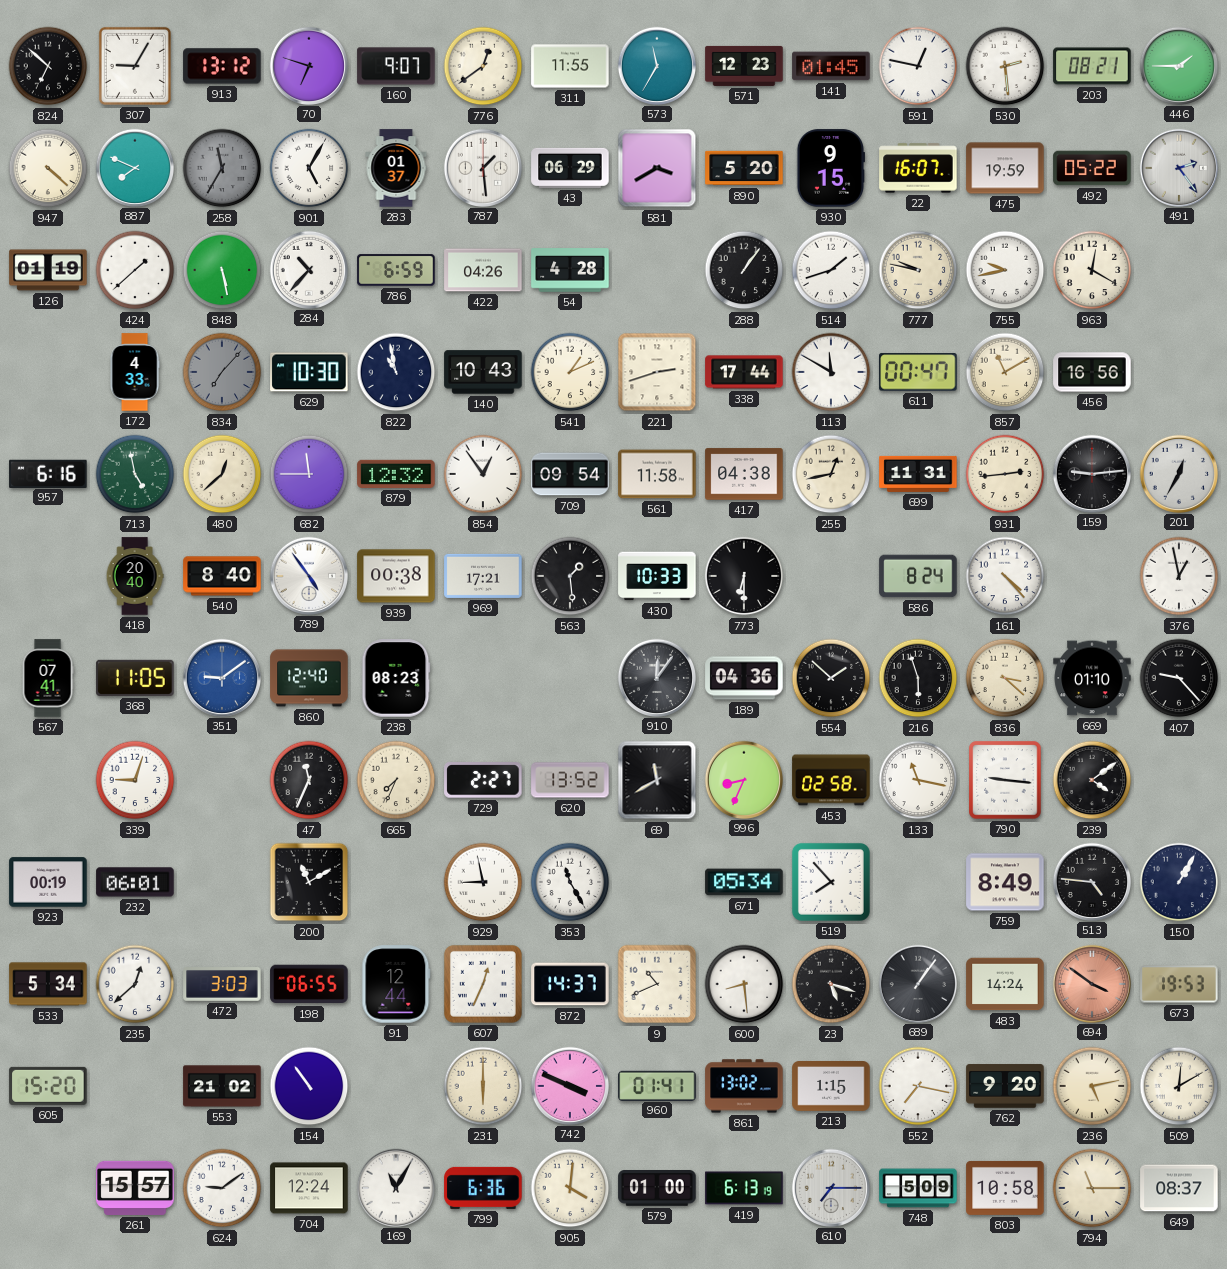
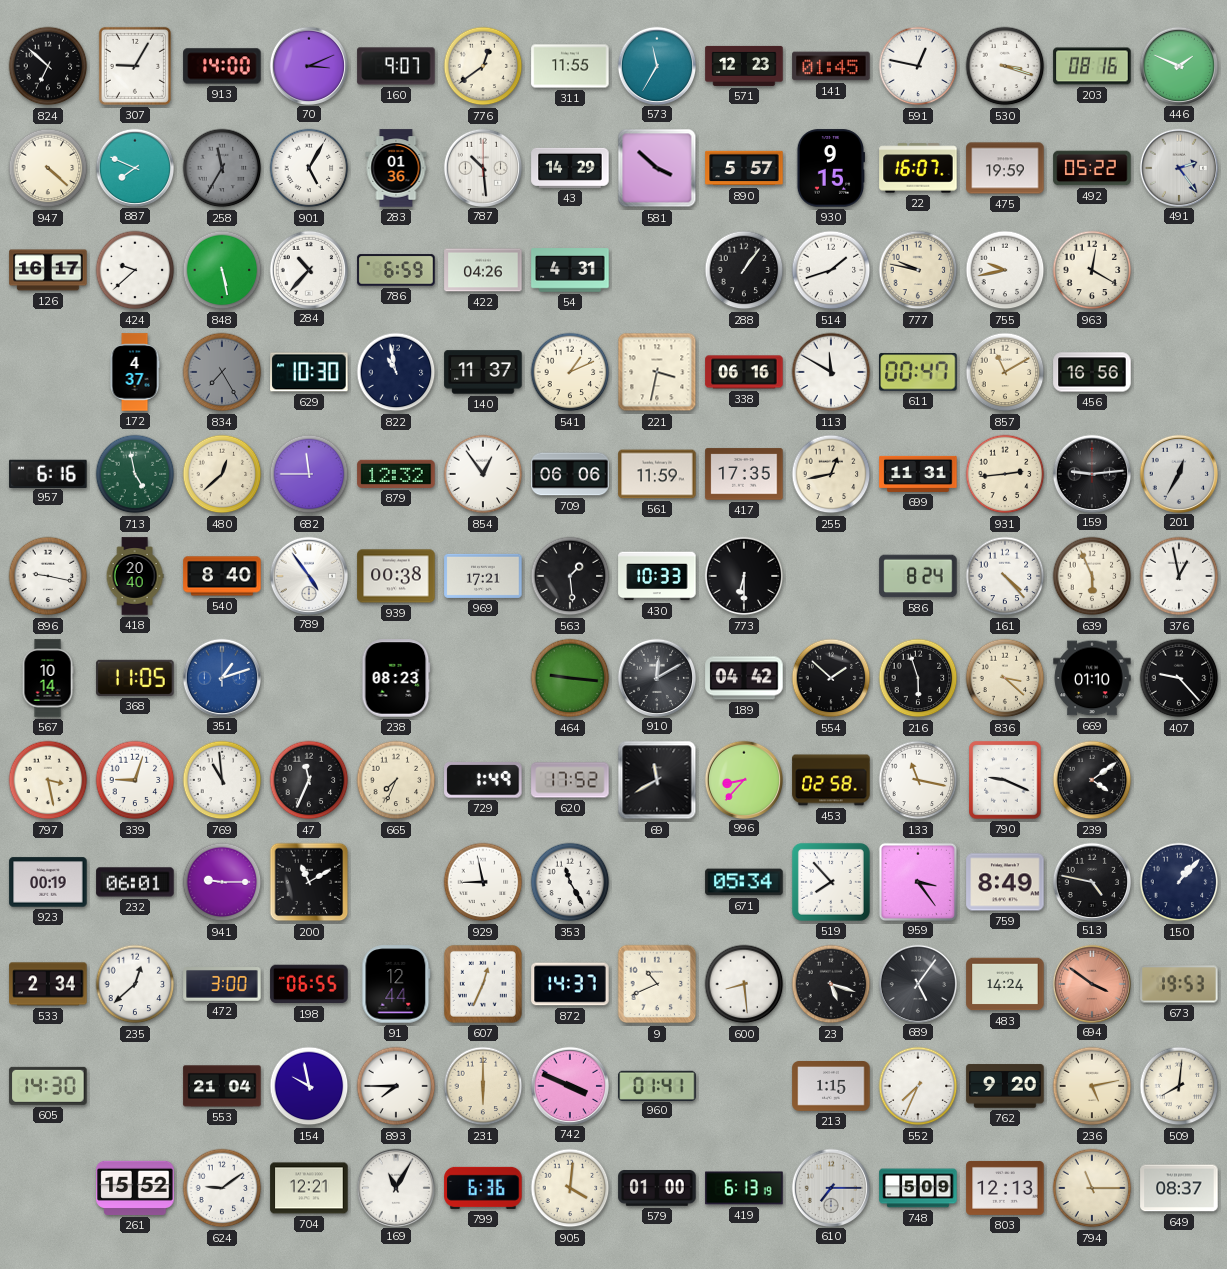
913: 13:12 -> 14:00
70: 6:48 -> 3:11
530: 2:29 -> 3:18
203: 08:21 -> 08:16
446: 1:45 -> 1:49
283: 01:37 -> 01:36
787: 1:29 -> 10:29
43: 06:29 -> 14:29
581: 3:40 -> 3:52
890: 5:20 -> 5:57
126: 01:19 -> 16:17
424: 1:38 -> 9:38
54: 4:28 -> 4:31
172: 4:33 -> 4:37
834: 7:07 -> 7:25
140: 10:43 -> 11:37
221: 2:42 -> 3:32
338: 17:44 -> 06:16
709: 09:54 -> 06:06
561: 11:58 -> 11:59
417: 04:38 -> 17:35
896: none -> 9:17
639: none -> 5:56
567: 07:41 -> 10:14
351: 9:09 -> 1:12
860: 12:40 -> none
464: none -> 9:16
910: 12:06 -> 12:10
189: 04:36 -> 04:42
797: none -> 3:28
769: none -> 10:59
729: 2:27 -> 1:49
620: 13:52 -> 17:52
996: 8:34 -> 8:37
790: 9:16 -> 9:19
941: none -> 9:15
959: none -> 3:24
513: 4:46 -> 4:47
150: 1:05 -> 1:07
533: 5:34 -> 2:34
472: 3:03 -> 3:00
689: 1:06 -> 5:06
605: 15:20 -> 14:30
553: 21:02 -> 21:04
154: 10:54 -> 9:58
893: none -> 7:45
861: 13:02 -> none
552: 7:17 -> 7:34
509: 12:10 -> 8:01
261: 15:57 -> 15:52
704: 12:24 -> 12:21
803: 10:58 -> 12:13
